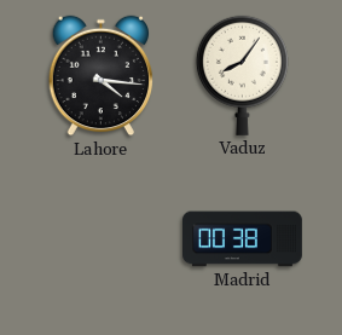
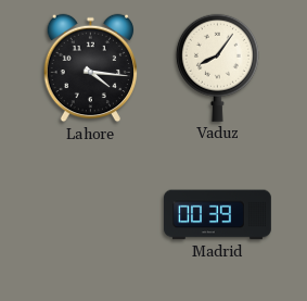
Madrid: 00:38 -> 00:39
